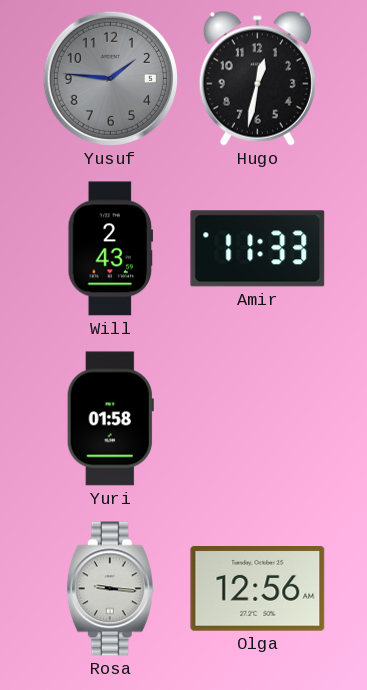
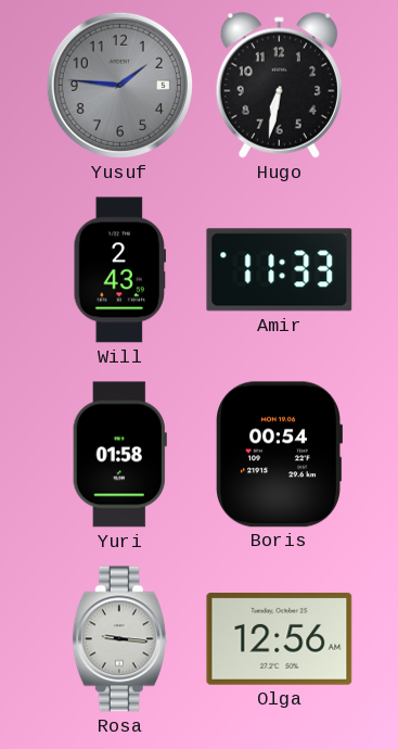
Hugo: 12:32 -> 6:32
Boris: none -> 00:54
